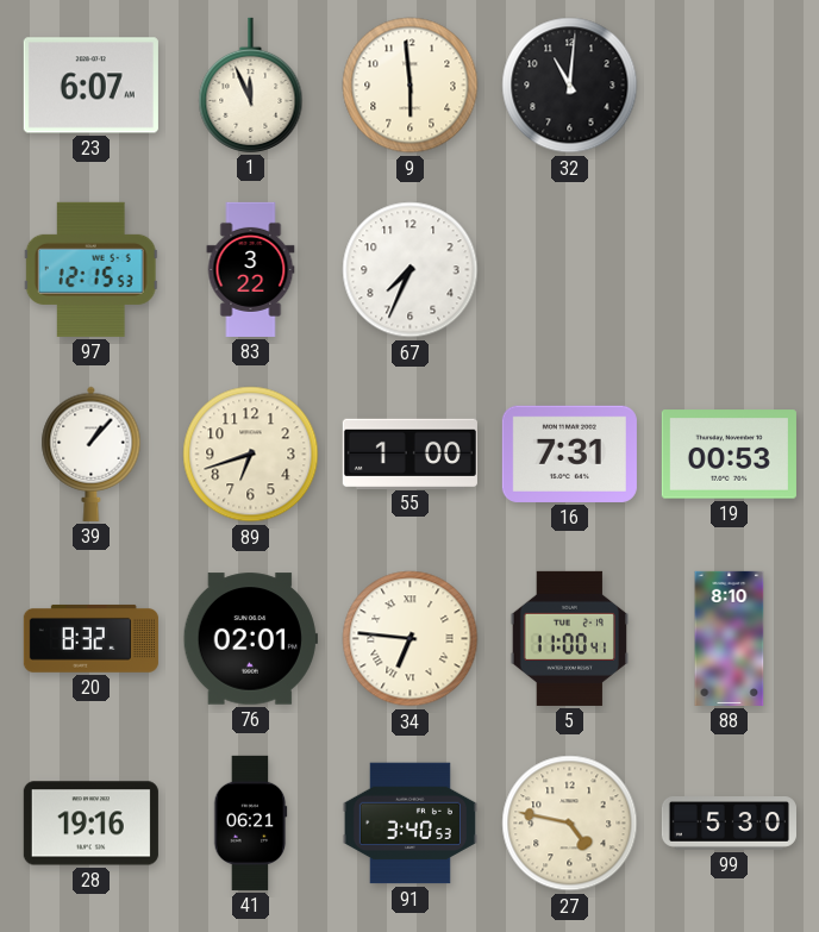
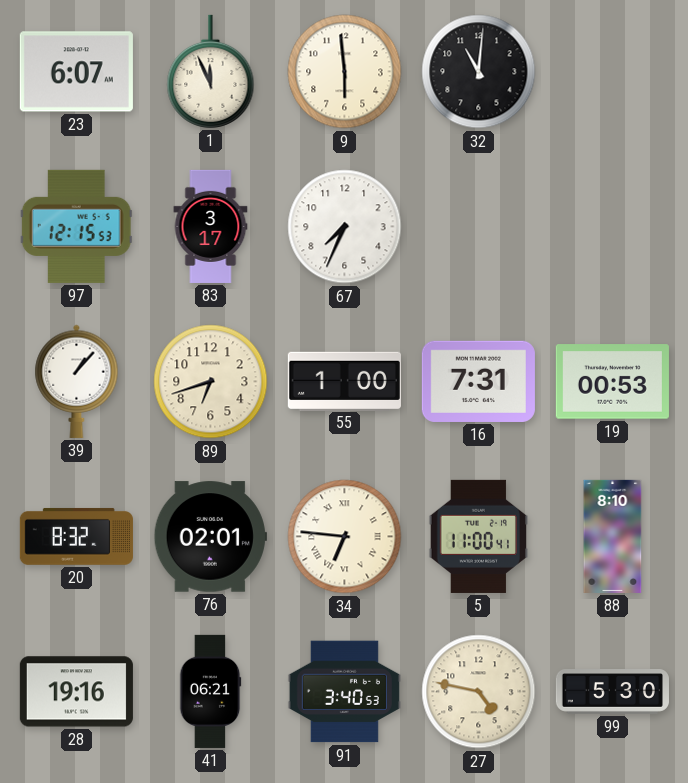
83: 3:22 -> 3:17
